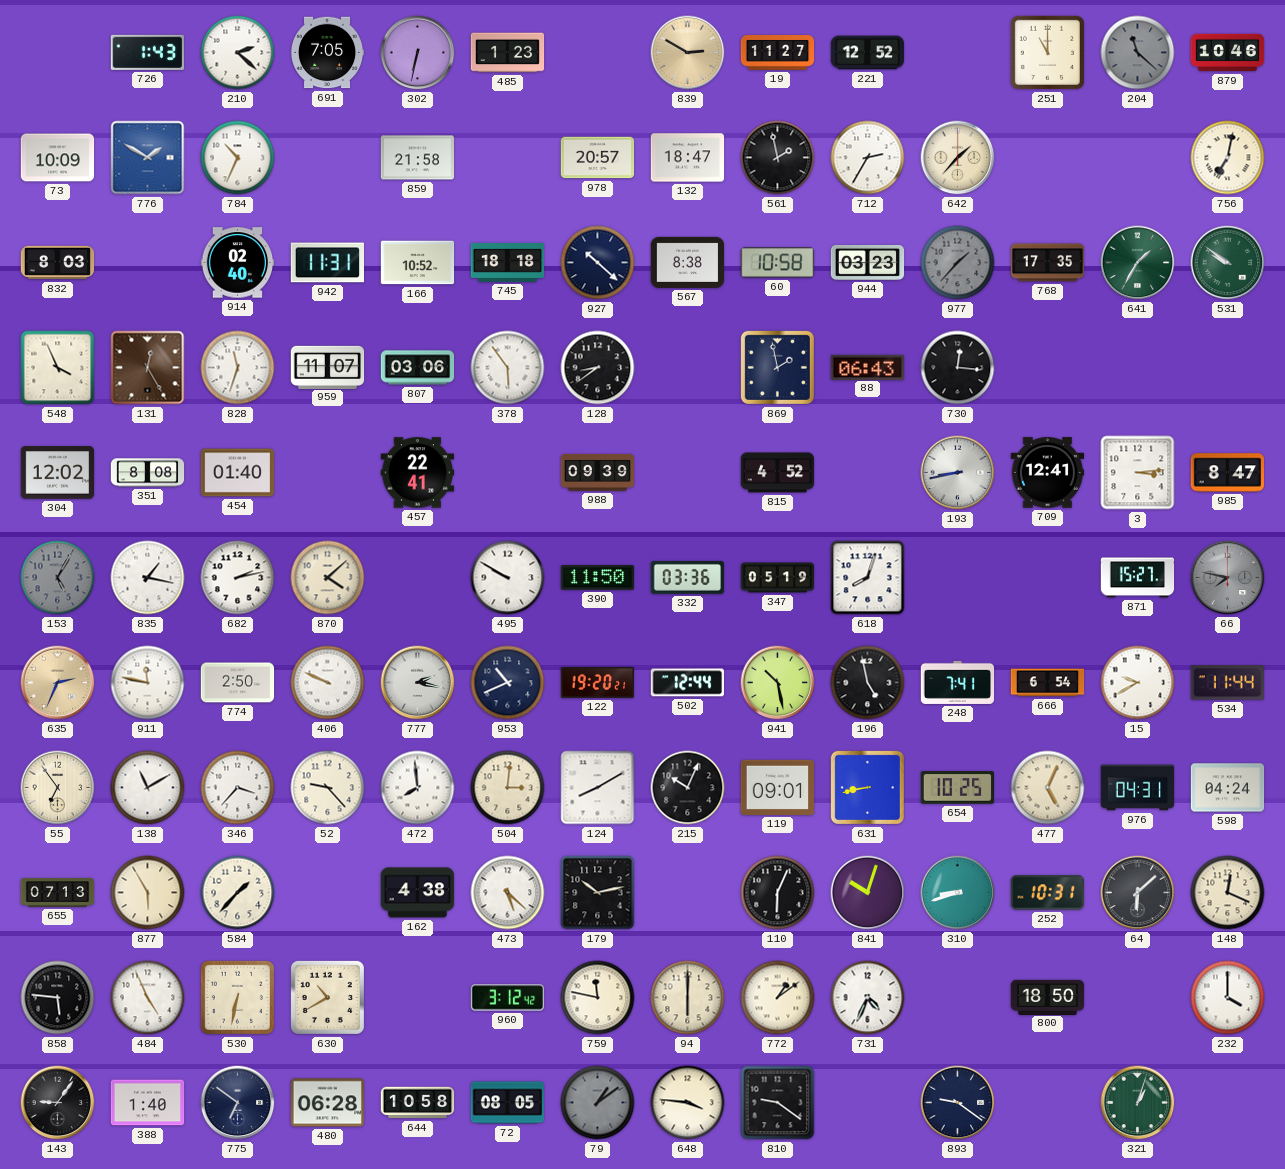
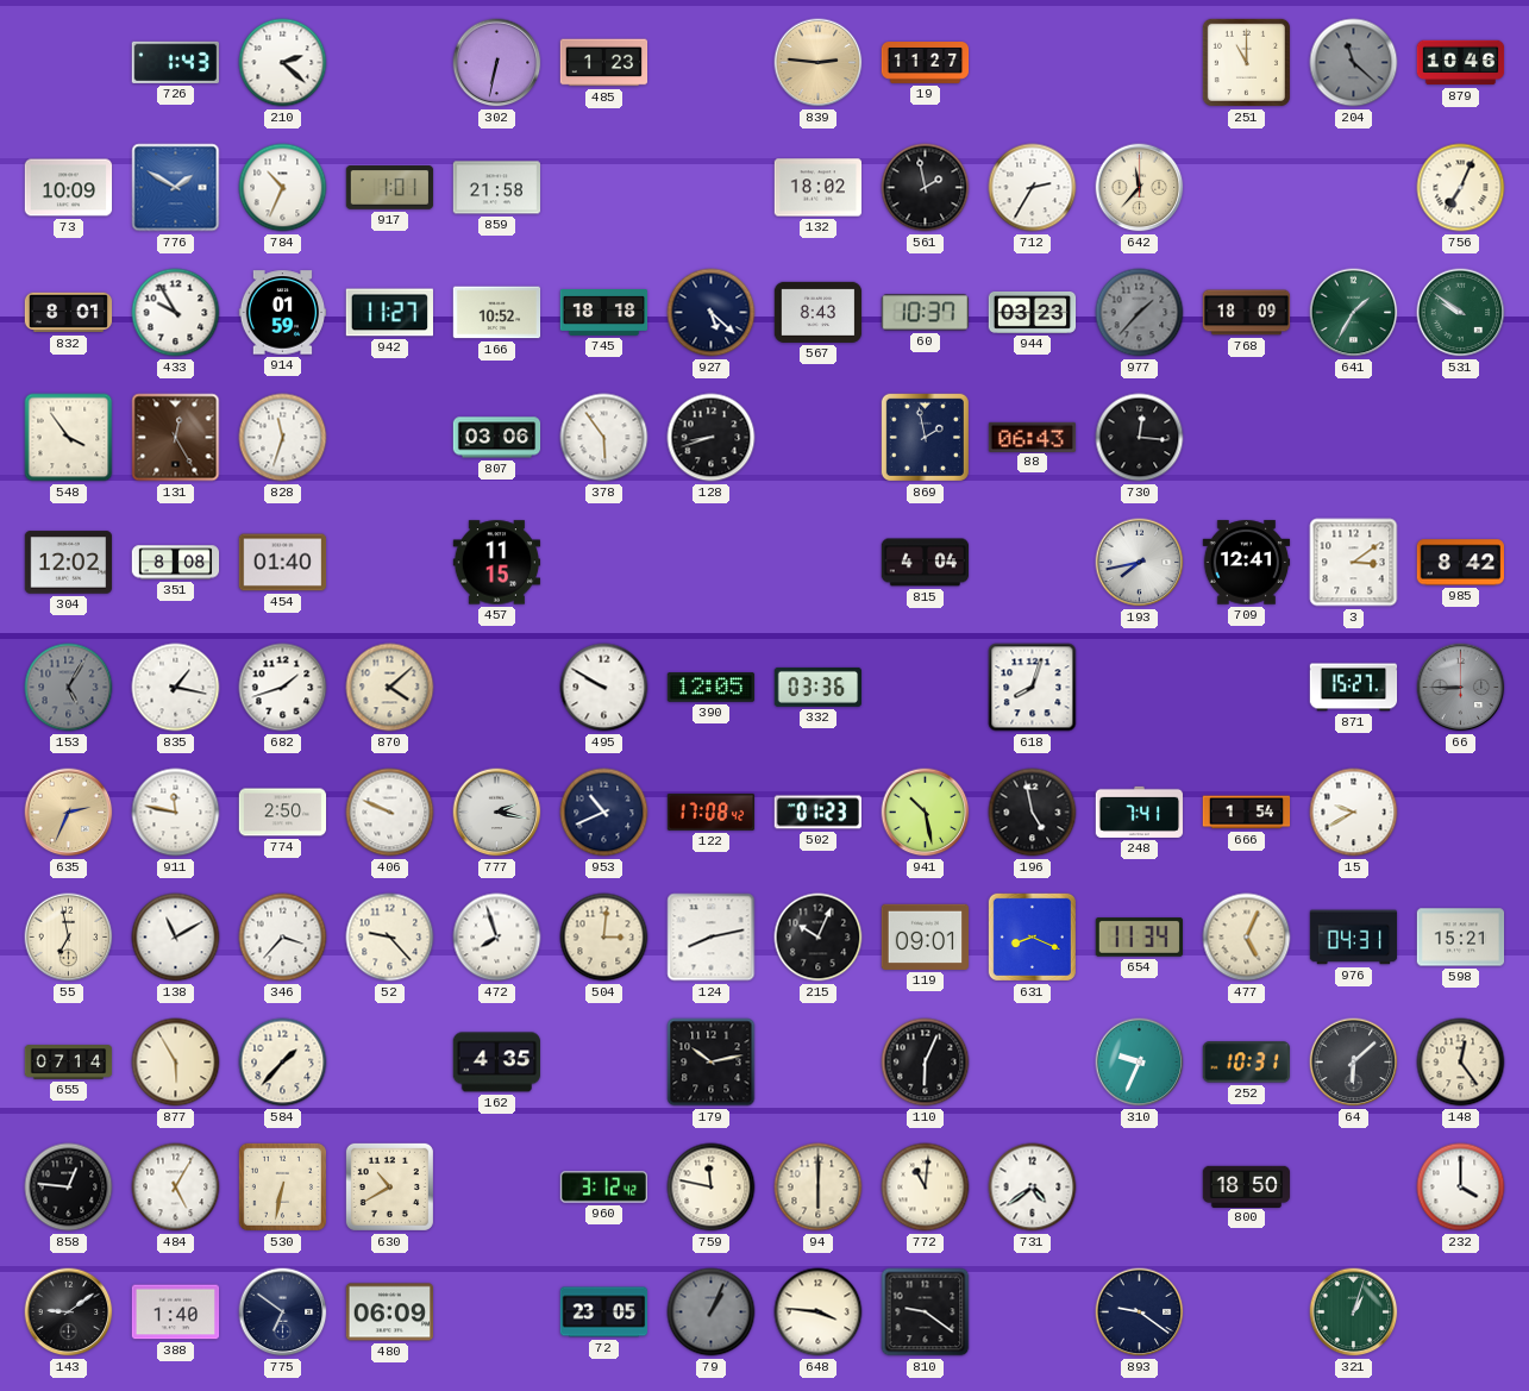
691: 7:05 -> none
839: 2:50 -> 2:46
221: 12:52 -> none
917: none -> 1:01
978: 20:57 -> none
132: 18:47 -> 18:02
642: 1:37 -> 11:37
756: 7:02 -> 7:04
832: 8:03 -> 8:01
433: none -> 9:55
914: 02:40 -> 01:59
942: 11:31 -> 11:27
927: 10:22 -> 5:22
567: 8:38 -> 8:43
60: 10:58 -> 10:37
768: 17:35 -> 18:09
548: 3:56 -> 3:54
959: 11:07 -> none
128: 8:39 -> 8:42
457: 22:41 -> 11:15
988: 09:39 -> none
815: 4:52 -> 4:04
193: 8:43 -> 7:43
3: 3:14 -> 3:09
985: 8:47 -> 8:42
682: 2:13 -> 1:42
390: 11:50 -> 12:05
347: 05:19 -> none
66: 7:47 -> 8:45
122: 19:20 -> 17:08
502: 12:44 -> 01:23
666: 6:54 -> 1:54
534: 11:44 -> none
55: 6:54 -> 6:58
472: 7:59 -> 7:57
124: 8:10 -> 8:13
631: 8:43 -> 8:19
654: 10:25 -> 11:34
598: 04:24 -> 15:21
655: 07:13 -> 07:14
162: 4:38 -> 4:35
473: 5:22 -> none
841: 10:03 -> none
310: 8:42 -> 9:34
148: 12:19 -> 12:24
858: 5:46 -> 12:46
484: 4:56 -> 5:05
772: 1:09 -> 11:01
731: 4:34 -> 4:39
143: 9:06 -> 9:09
480: 06:28 -> 06:09
644: 10:58 -> none
72: 08:05 -> 23:05
79: 1:09 -> 1:04
